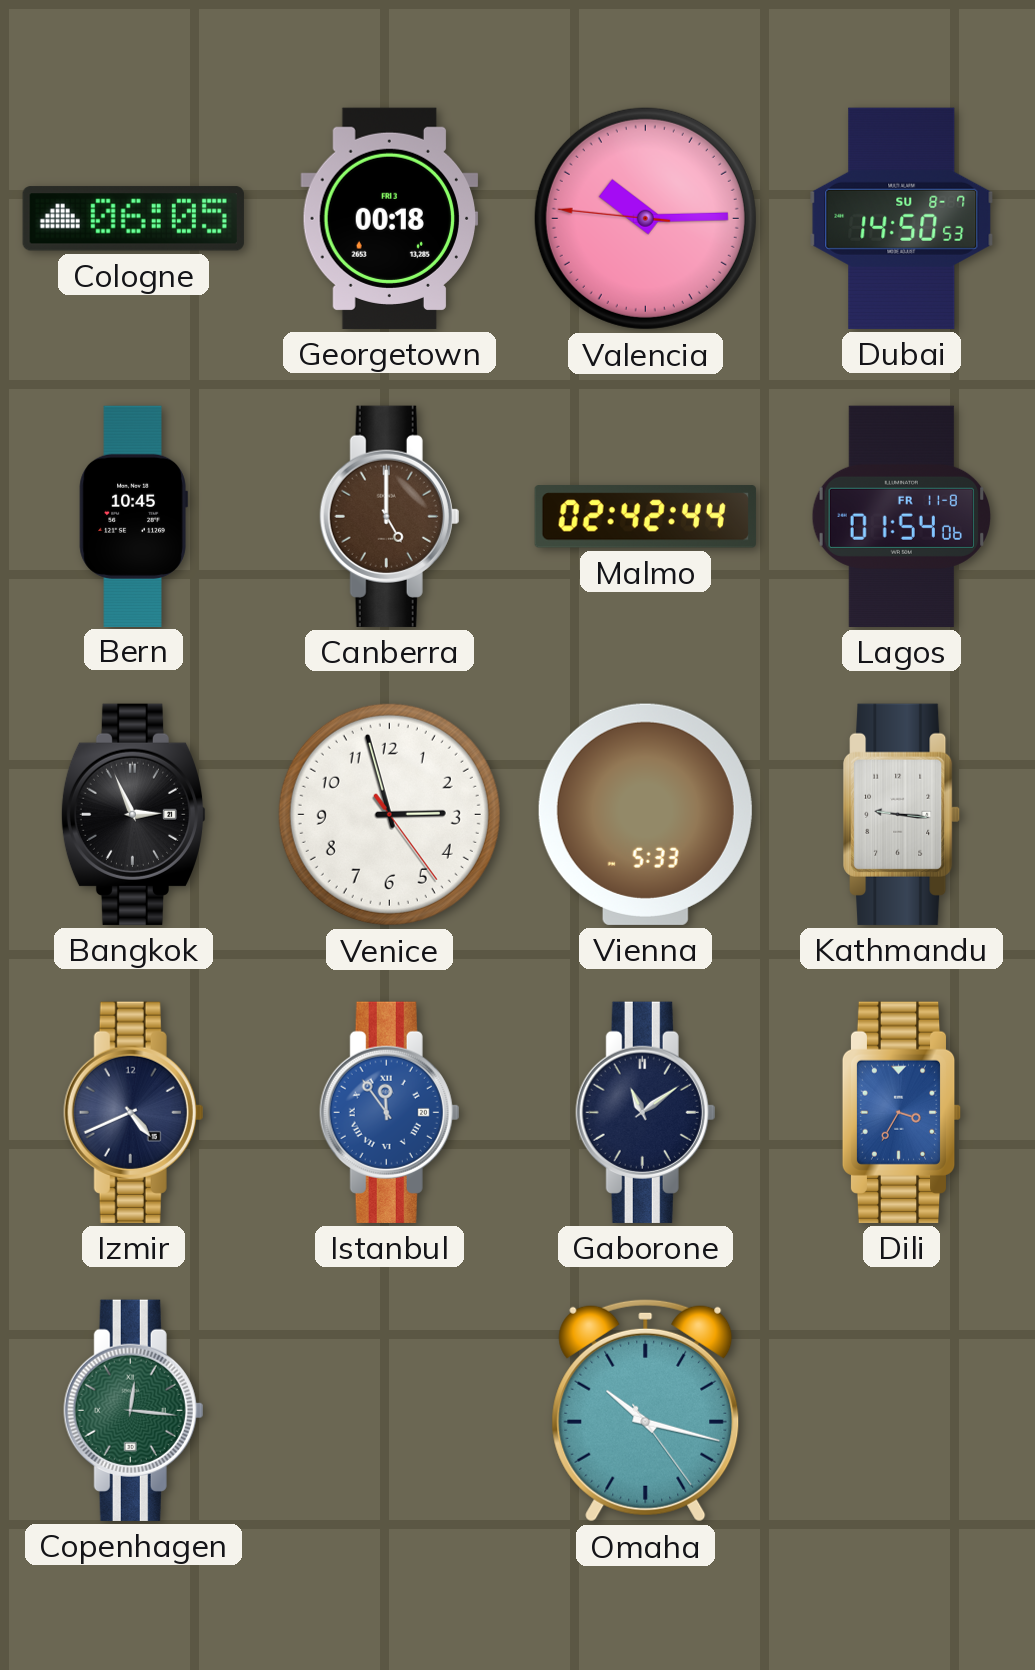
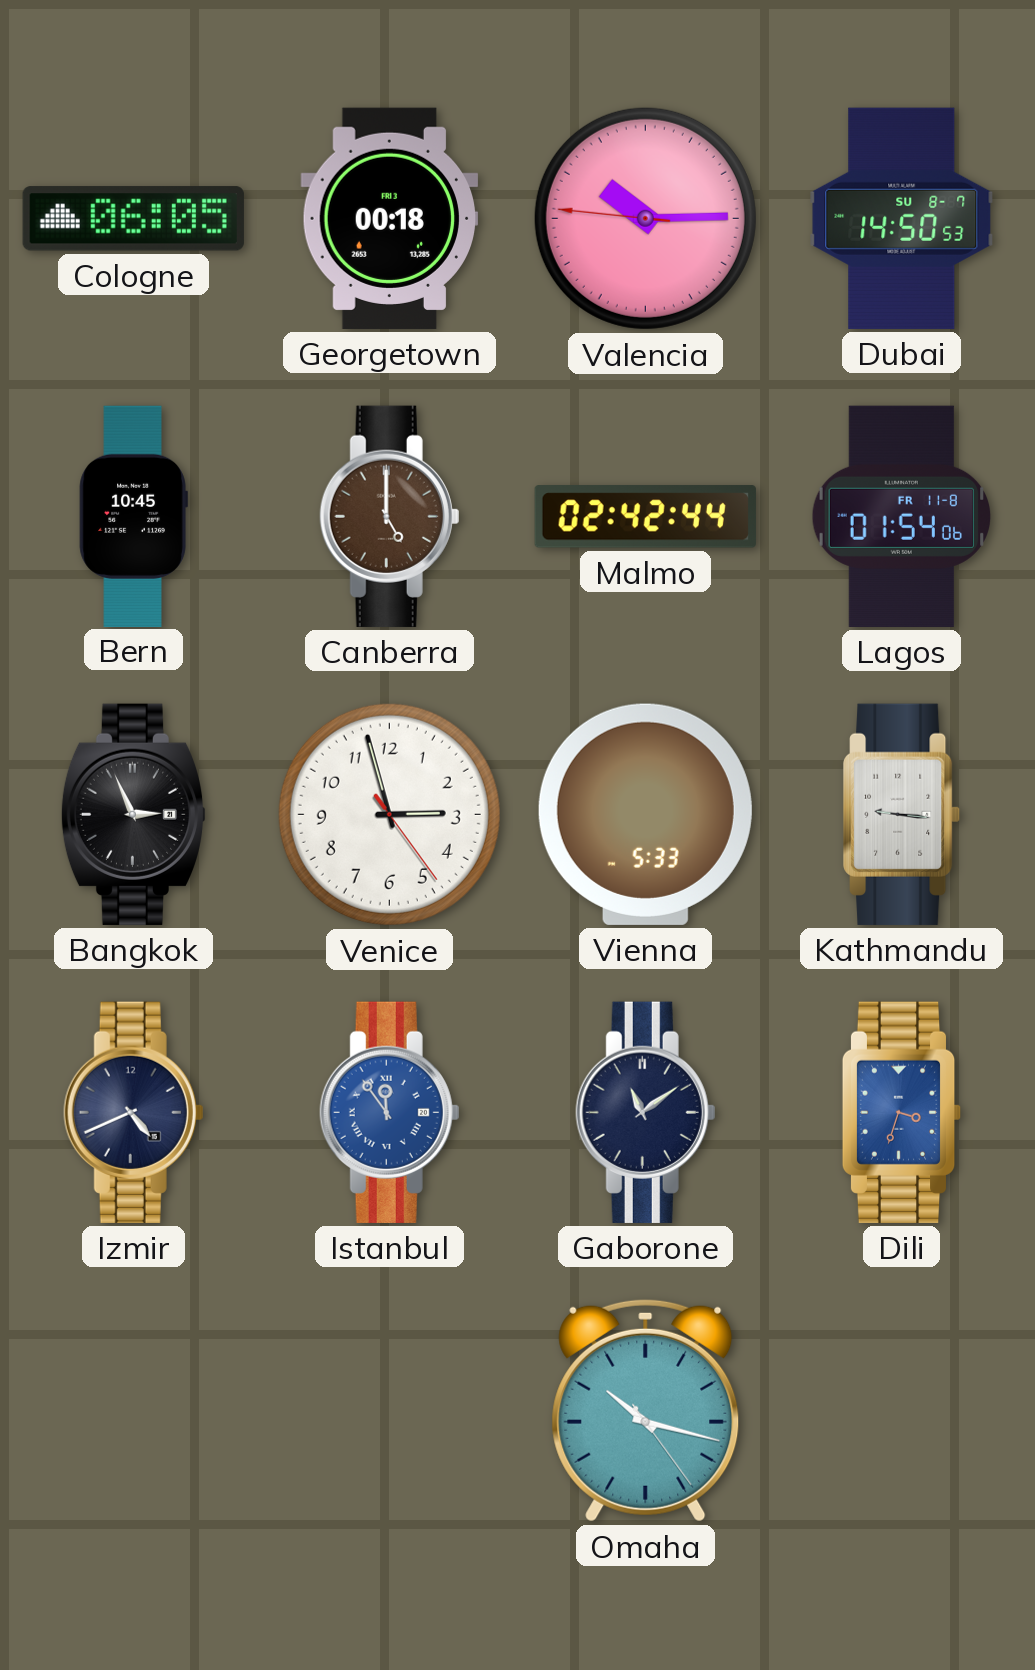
Dili: 3:35 -> 3:33
Copenhagen: 12:16 -> none
